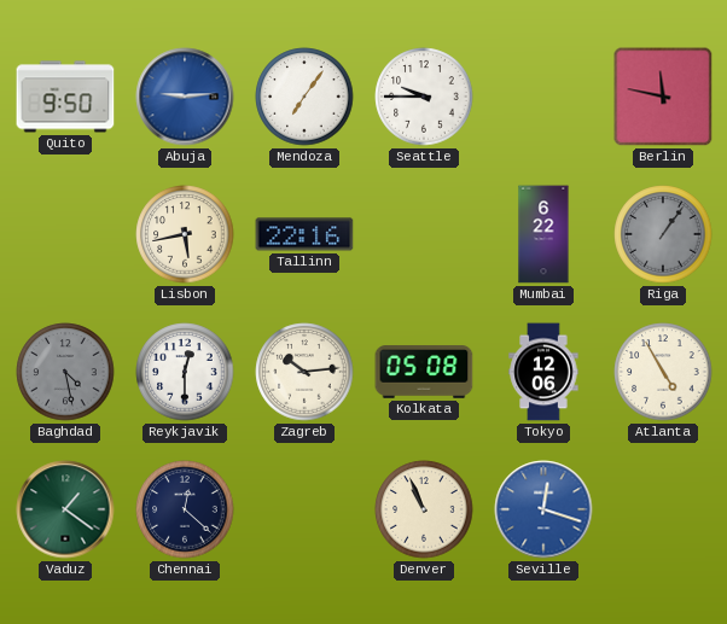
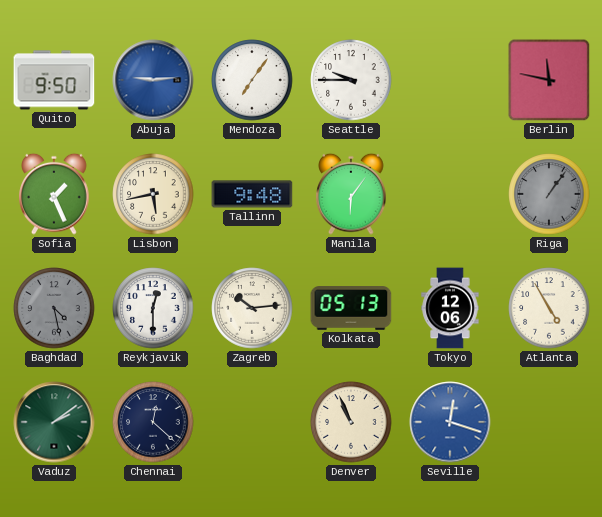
Sofia: none -> 1:26
Tallinn: 22:16 -> 9:48
Manila: none -> 6:06
Mumbai: 6:22 -> none
Kolkata: 05:08 -> 05:13
Vaduz: 1:21 -> 2:09
